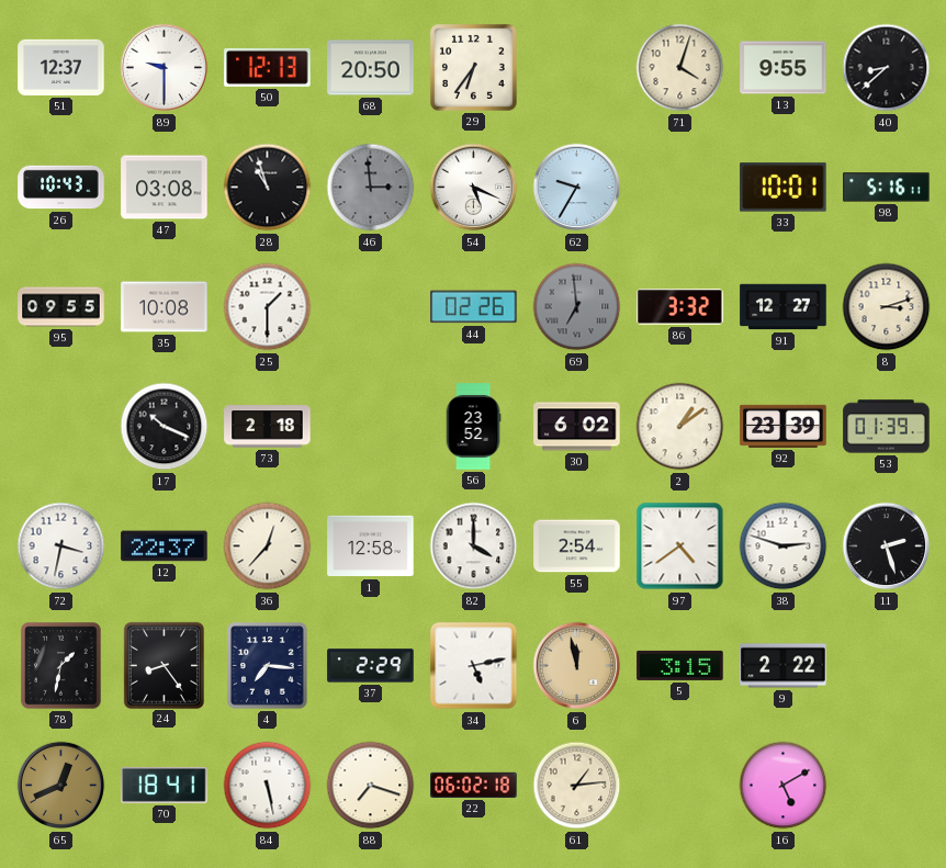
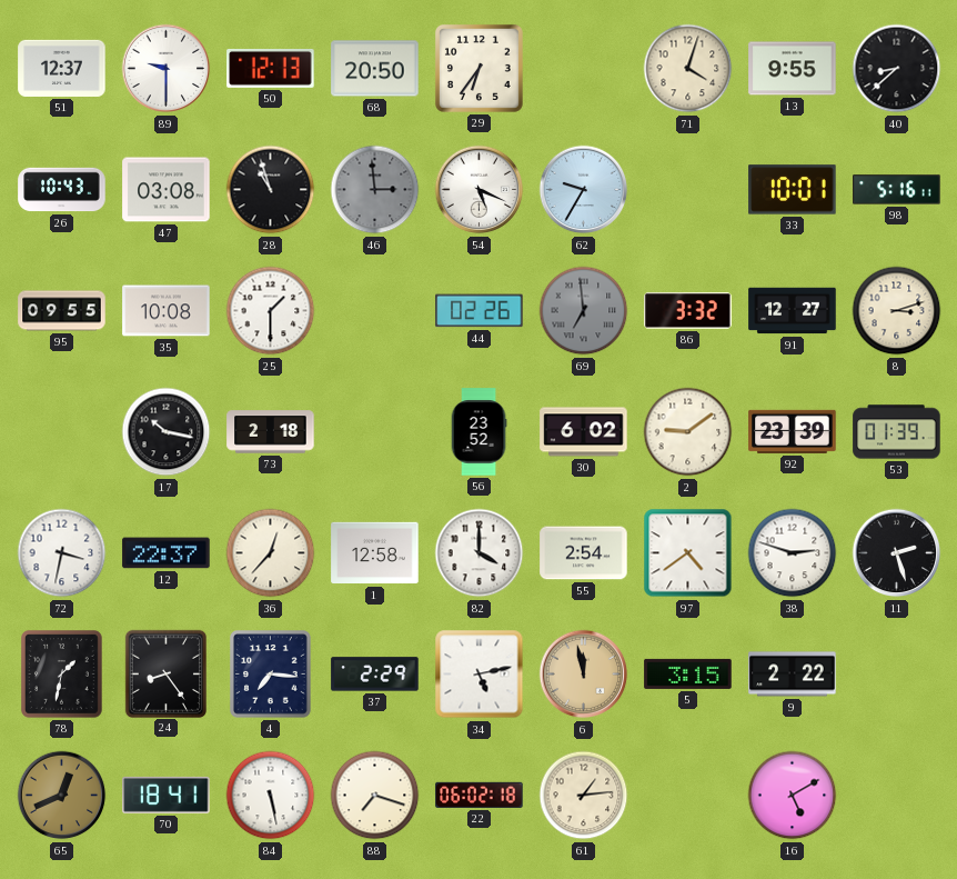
17: 10:19 -> 10:17
2: 1:09 -> 9:09
